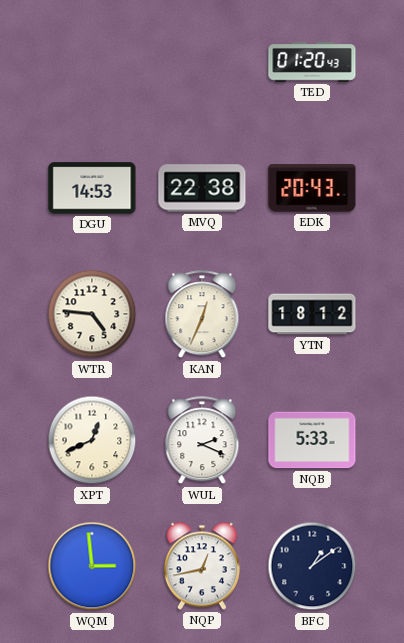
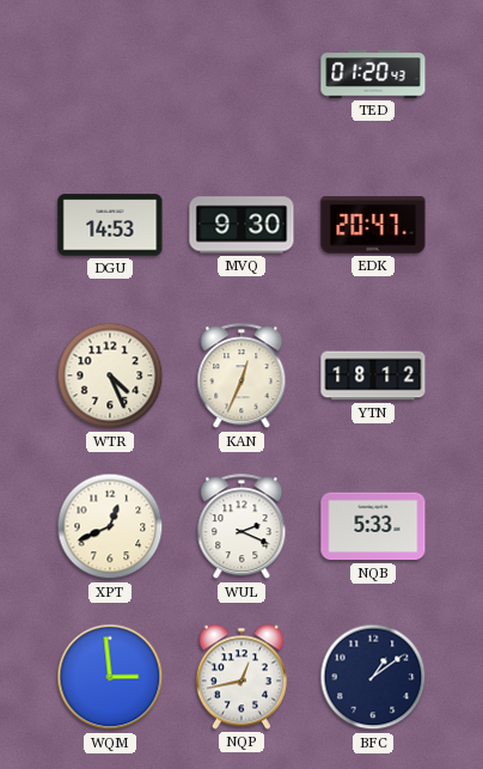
MVQ: 22:38 -> 9:30
EDK: 20:43 -> 20:47
WTR: 4:46 -> 4:26
